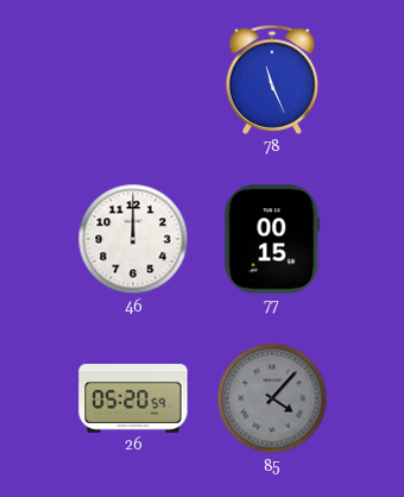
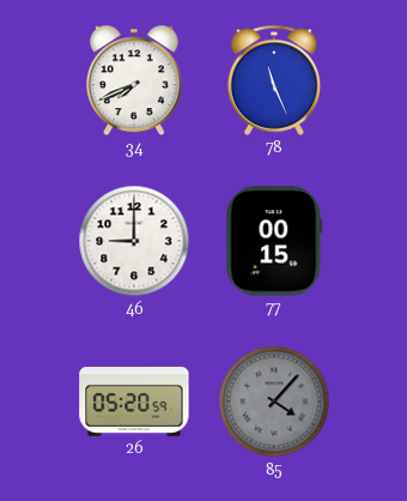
34: none -> 7:41
46: 12:00 -> 9:00
